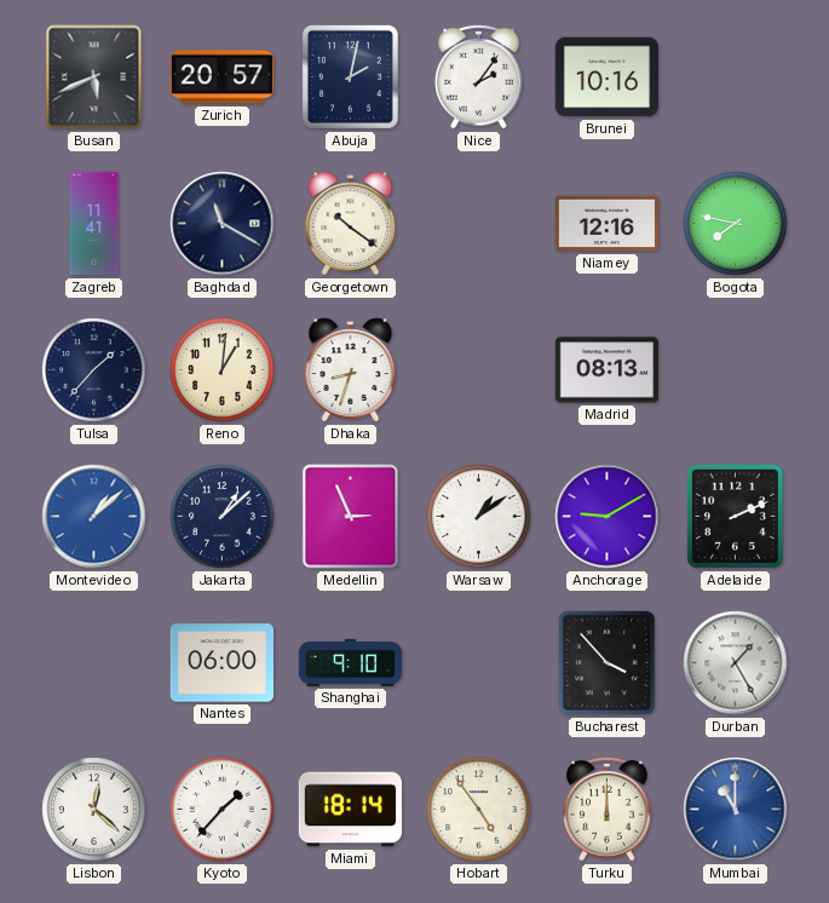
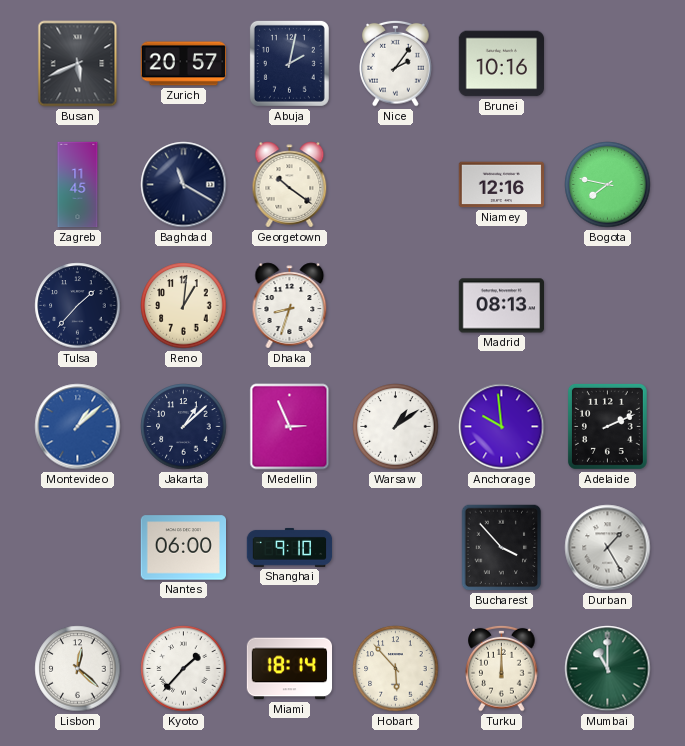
Zagreb: 11:41 -> 11:45
Anchorage: 9:10 -> 9:59
Hobart: 4:54 -> 5:53
Mumbai dial: blue -> green
